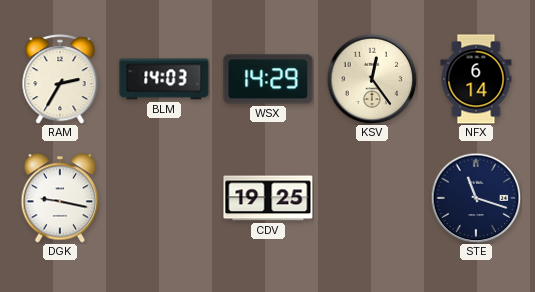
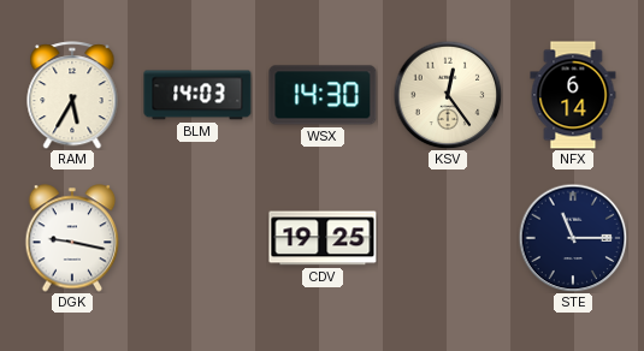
RAM: 2:35 -> 5:35
WSX: 14:29 -> 14:30
STE: 11:18 -> 11:15
